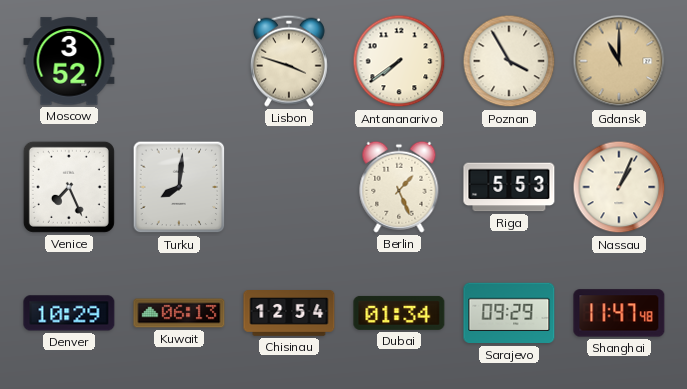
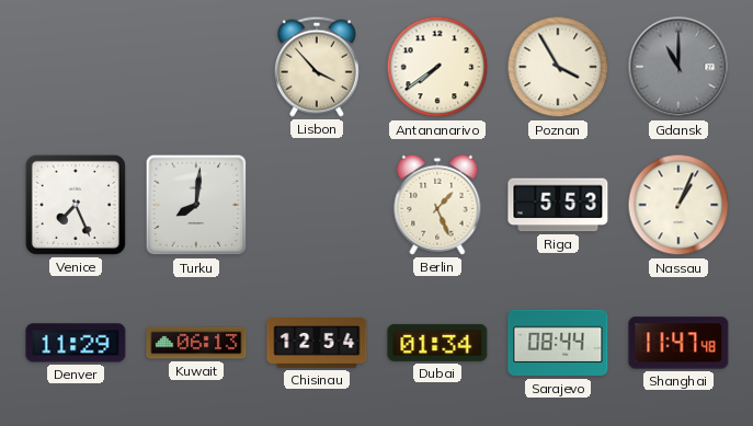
Moscow: 3:52 -> none
Lisbon: 3:48 -> 3:53
Gdansk dial: champagne -> grey
Denver: 10:29 -> 11:29
Sarajevo: 09:29 -> 08:44
